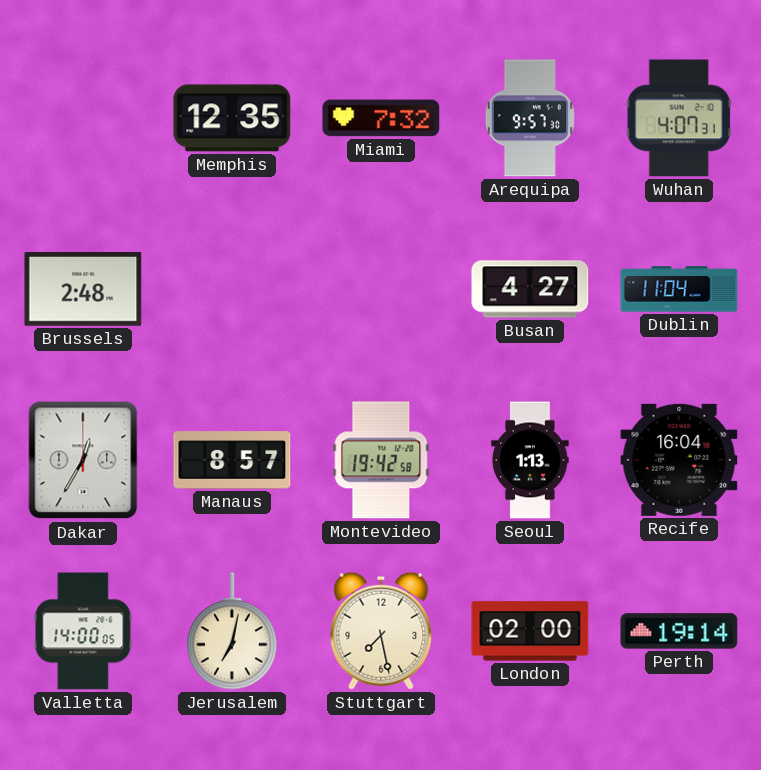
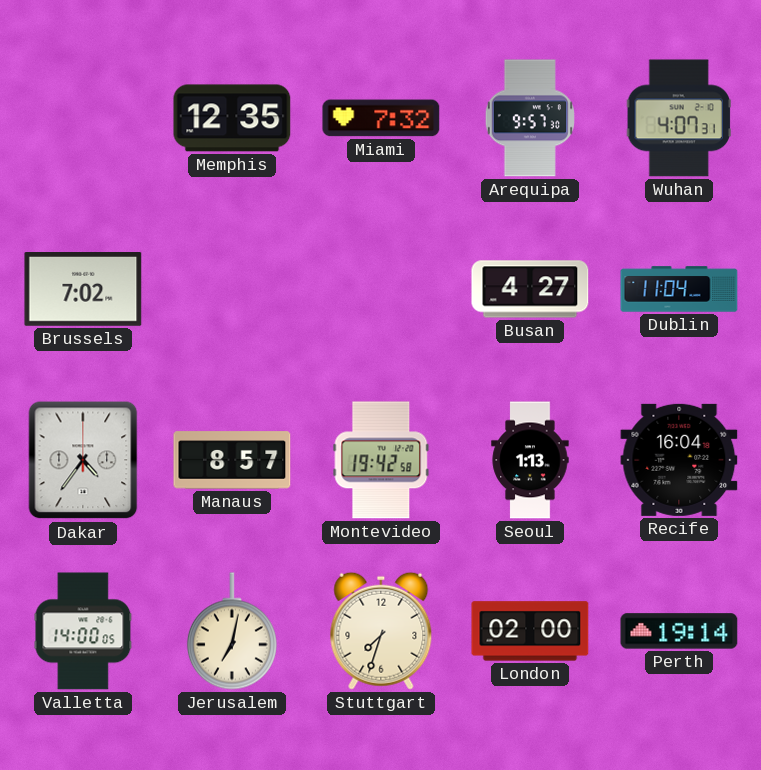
Brussels: 2:48 -> 7:02
Dakar: 12:35 -> 4:36
Stuttgart: 7:28 -> 7:33
